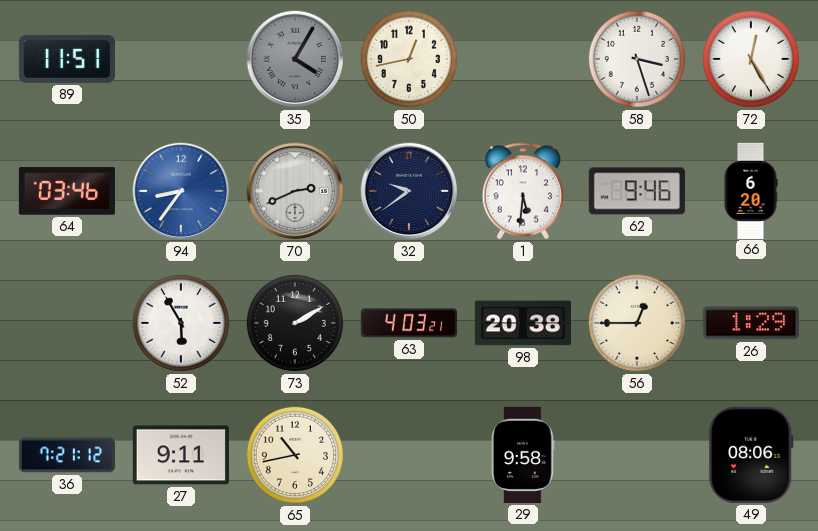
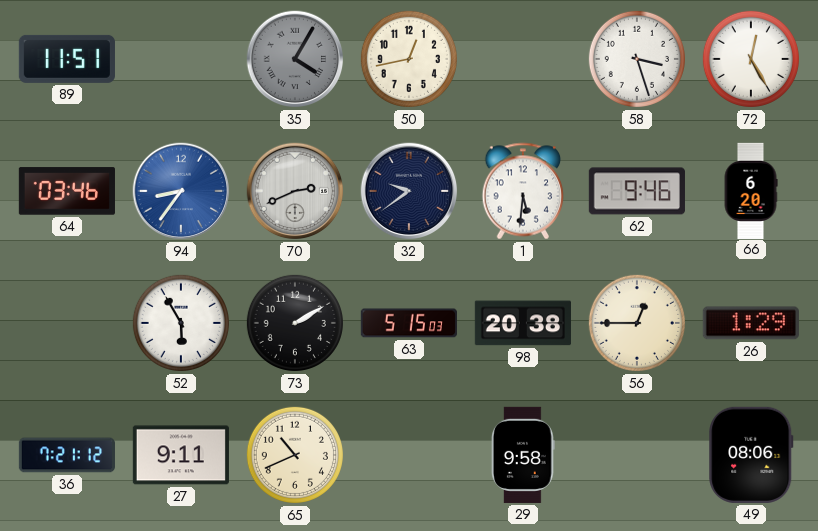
63: 4:03 -> 5:15
65: 10:43 -> 10:41
